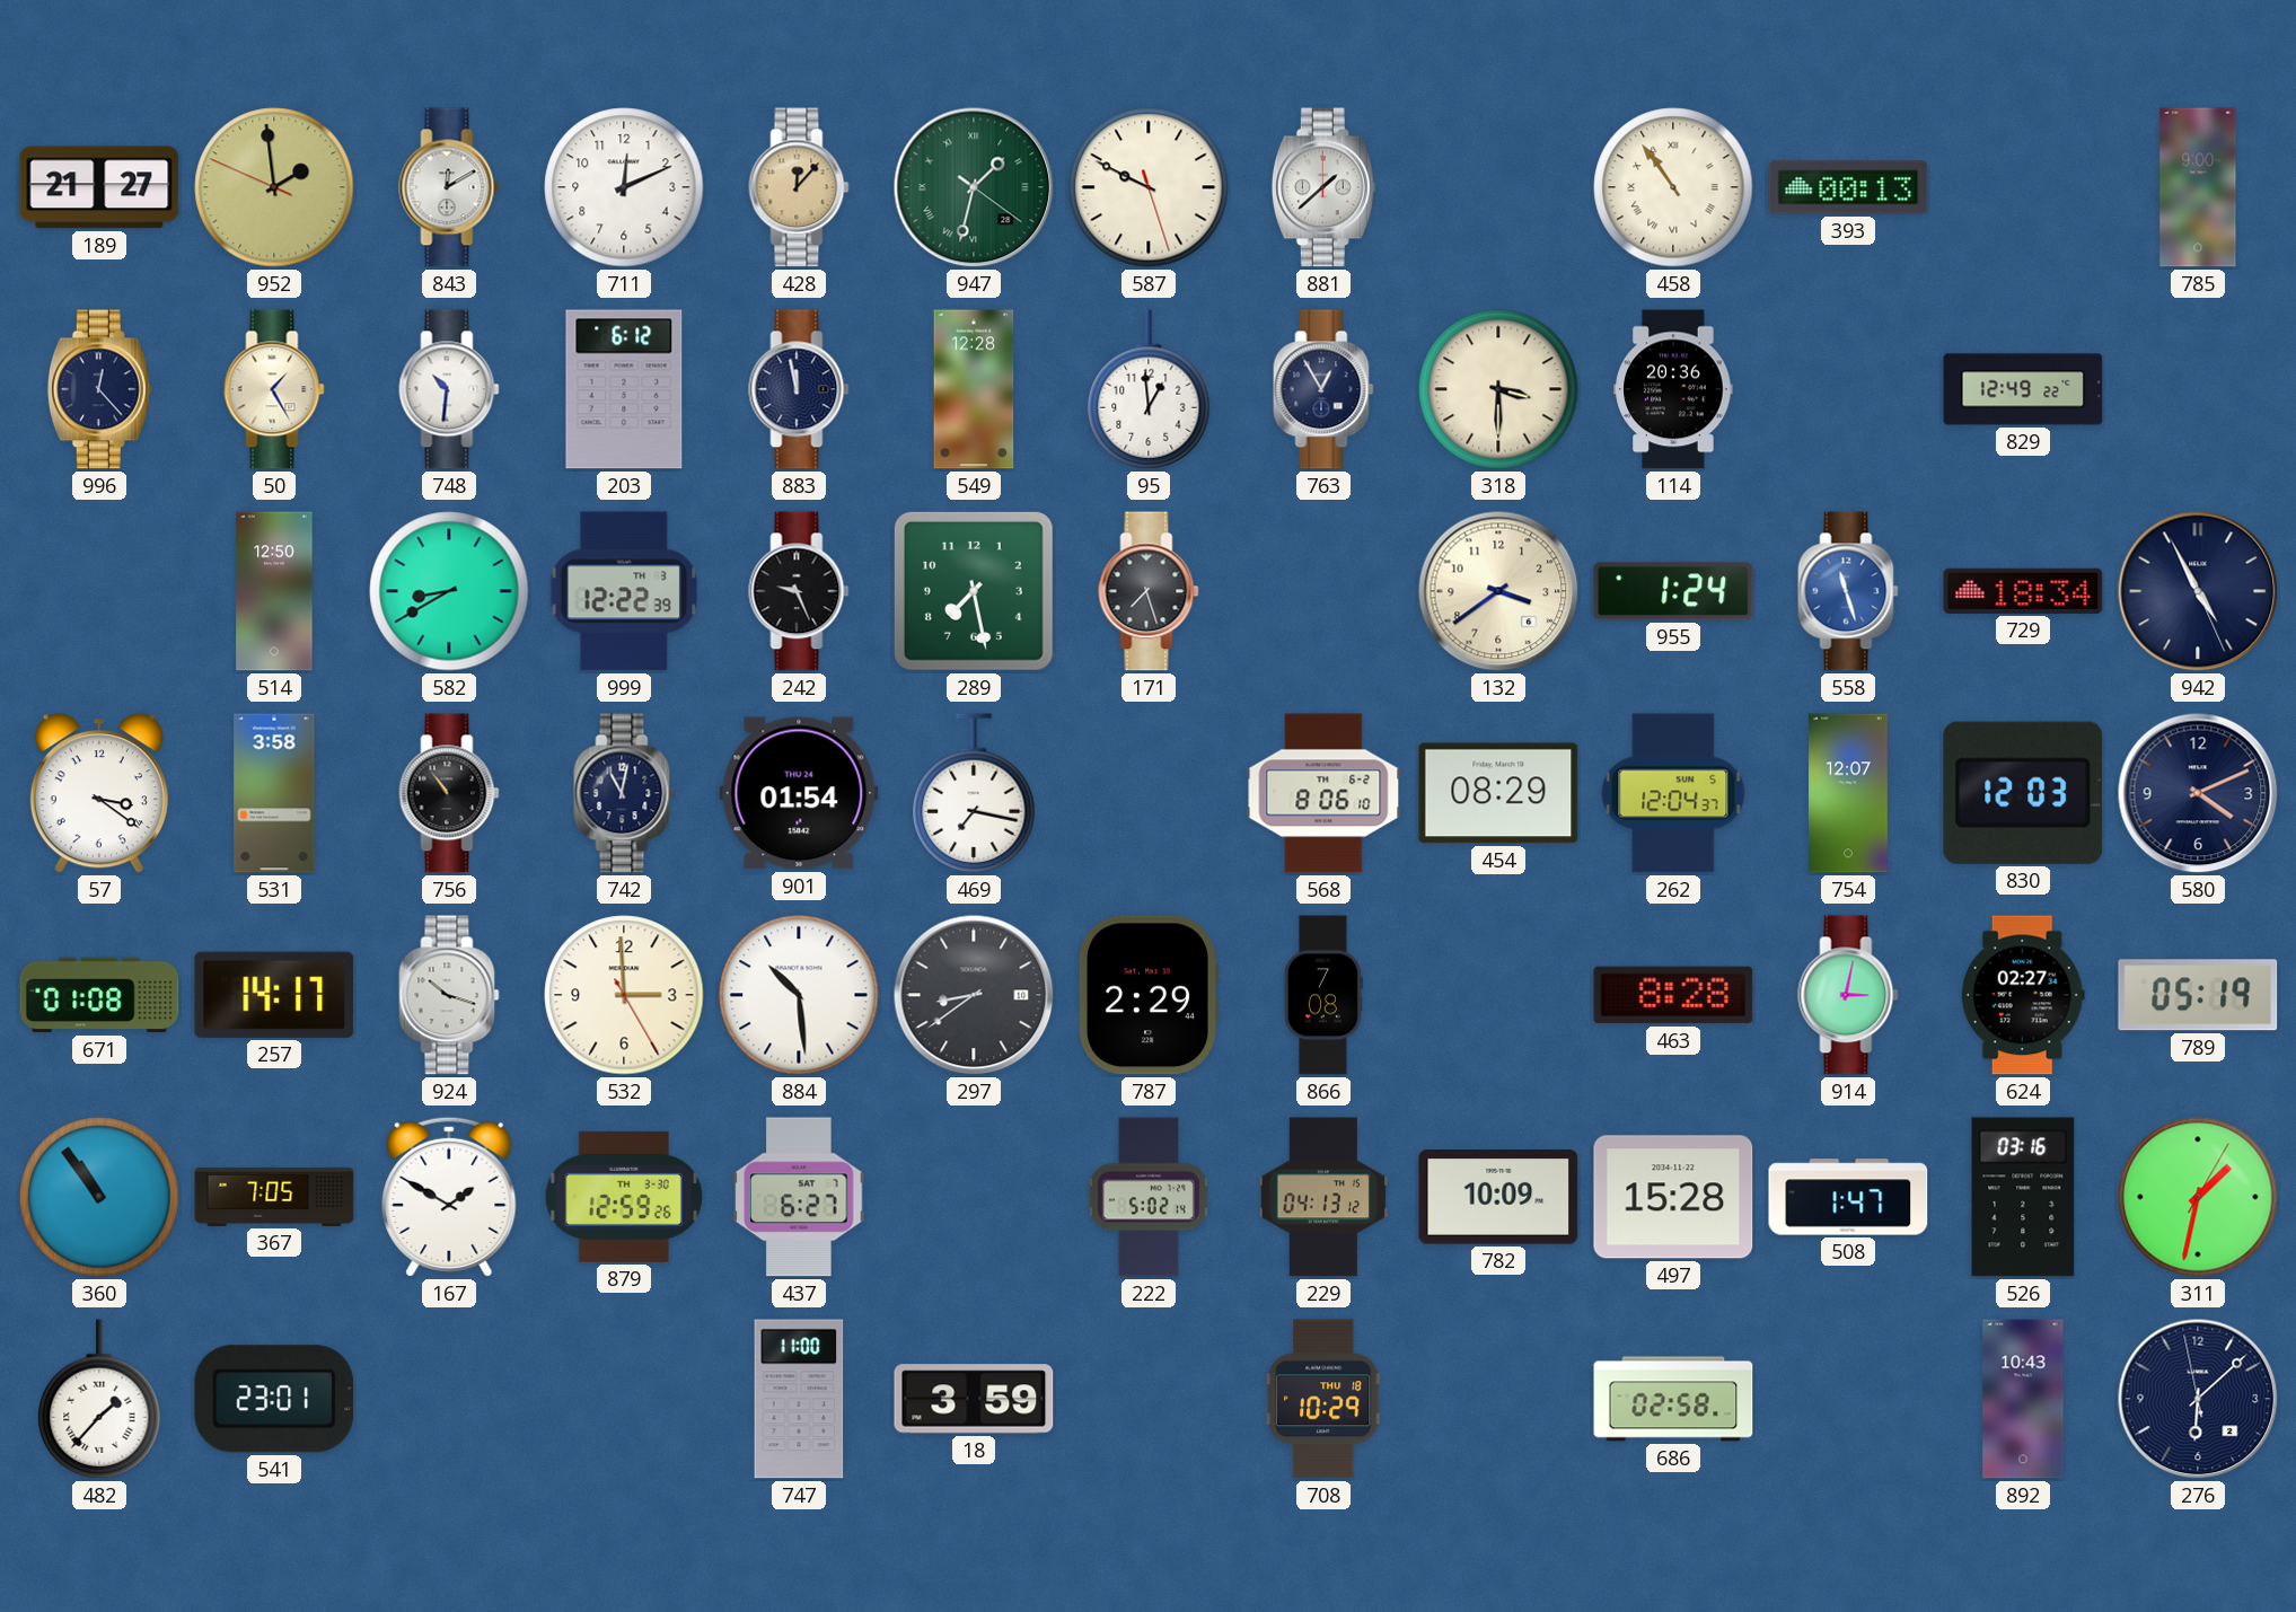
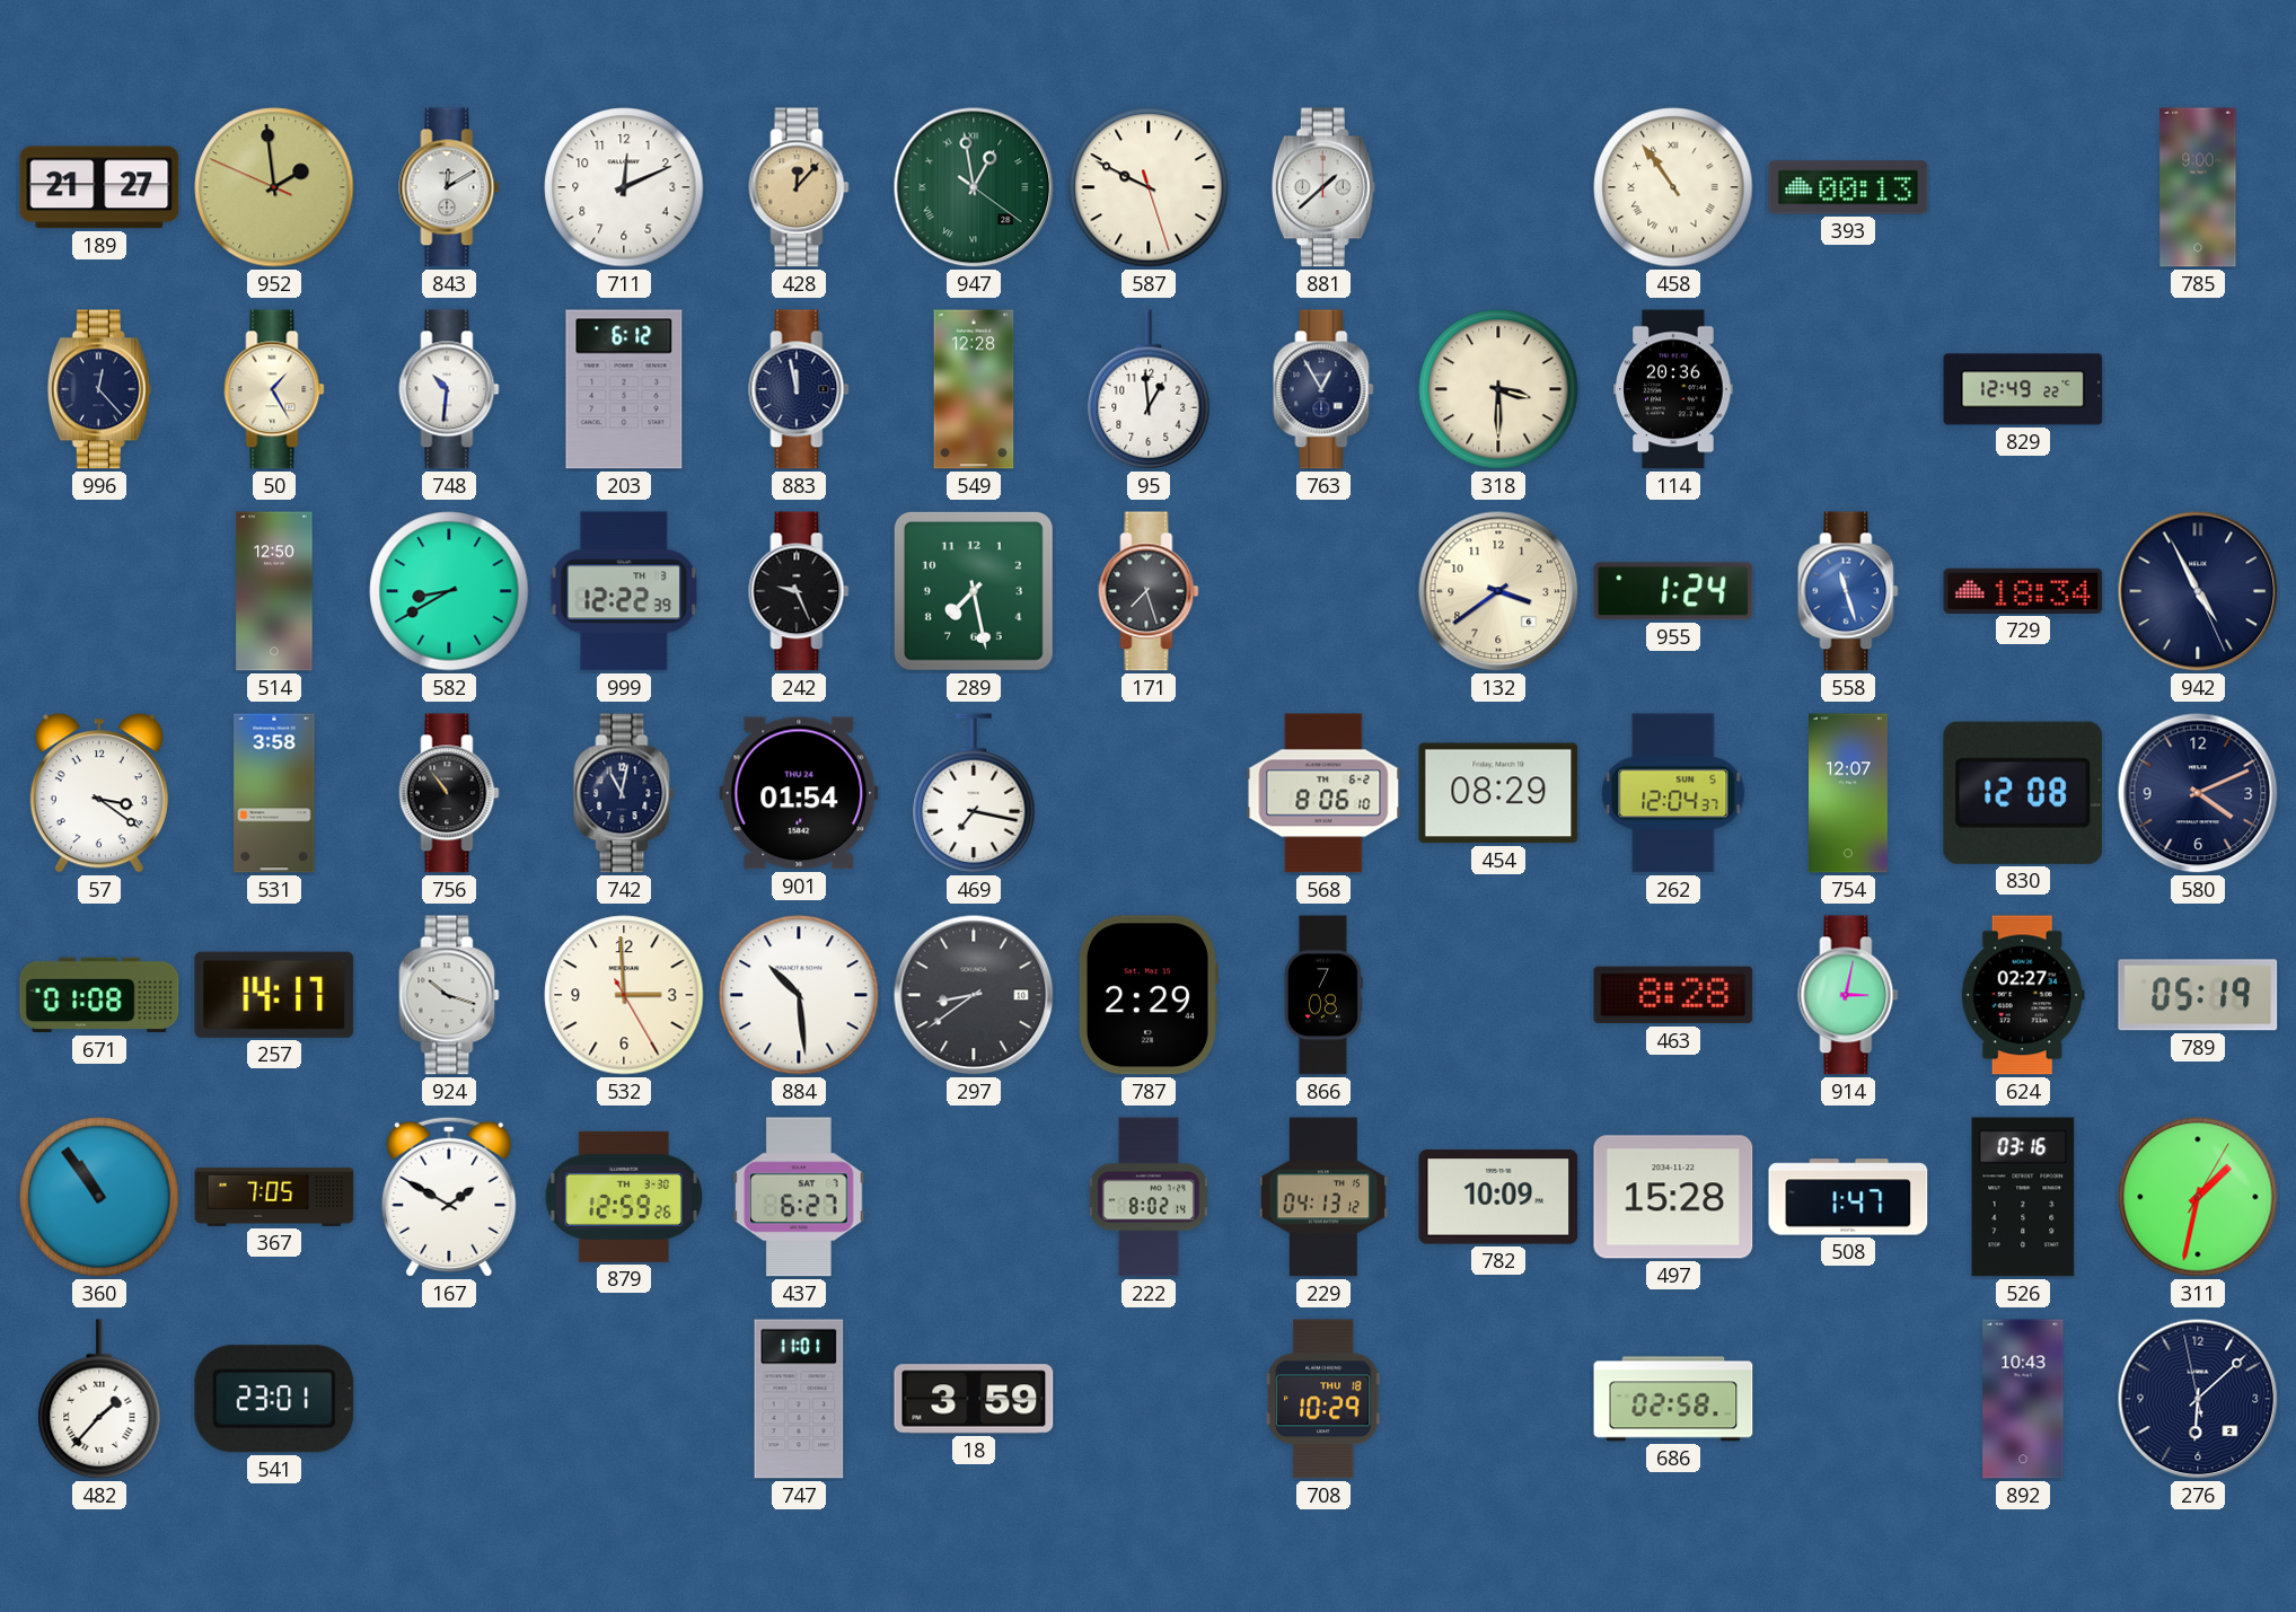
947: 1:32 -> 12:58
830: 12:03 -> 12:08
222: 5:02 -> 8:02
747: 11:00 -> 11:01
